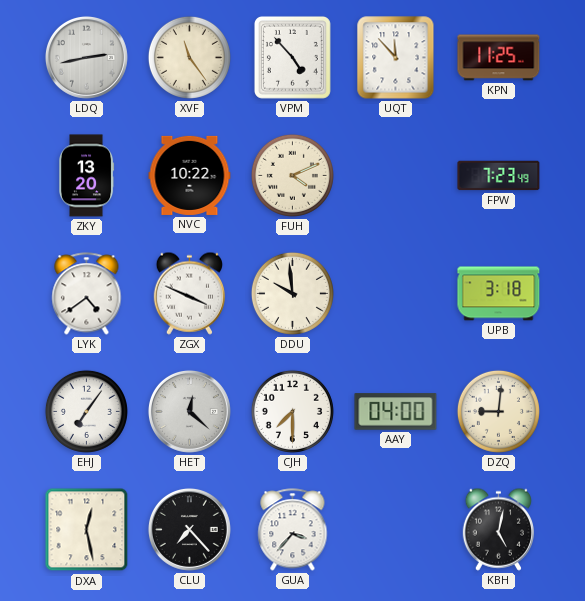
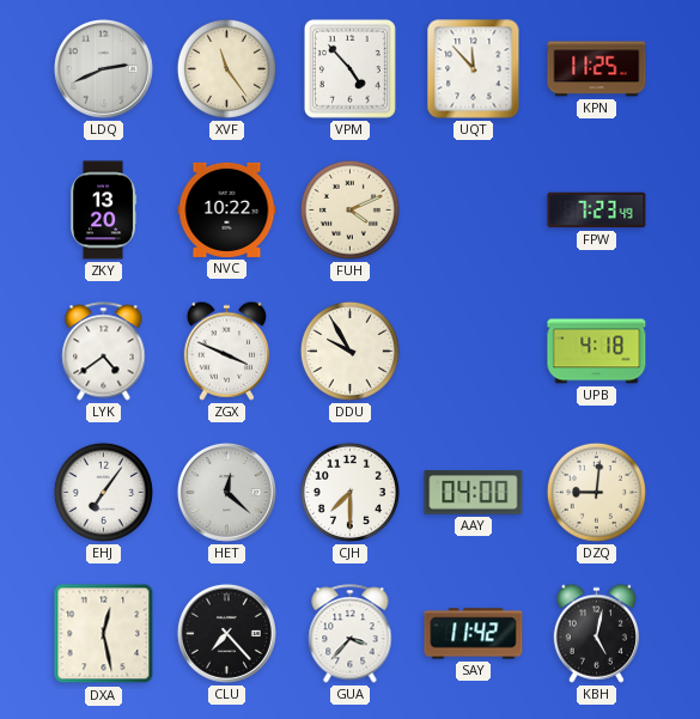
LDQ: 2:43 -> 2:41
DDU: 9:59 -> 9:55
UPB: 3:18 -> 4:18
SAY: none -> 11:42
